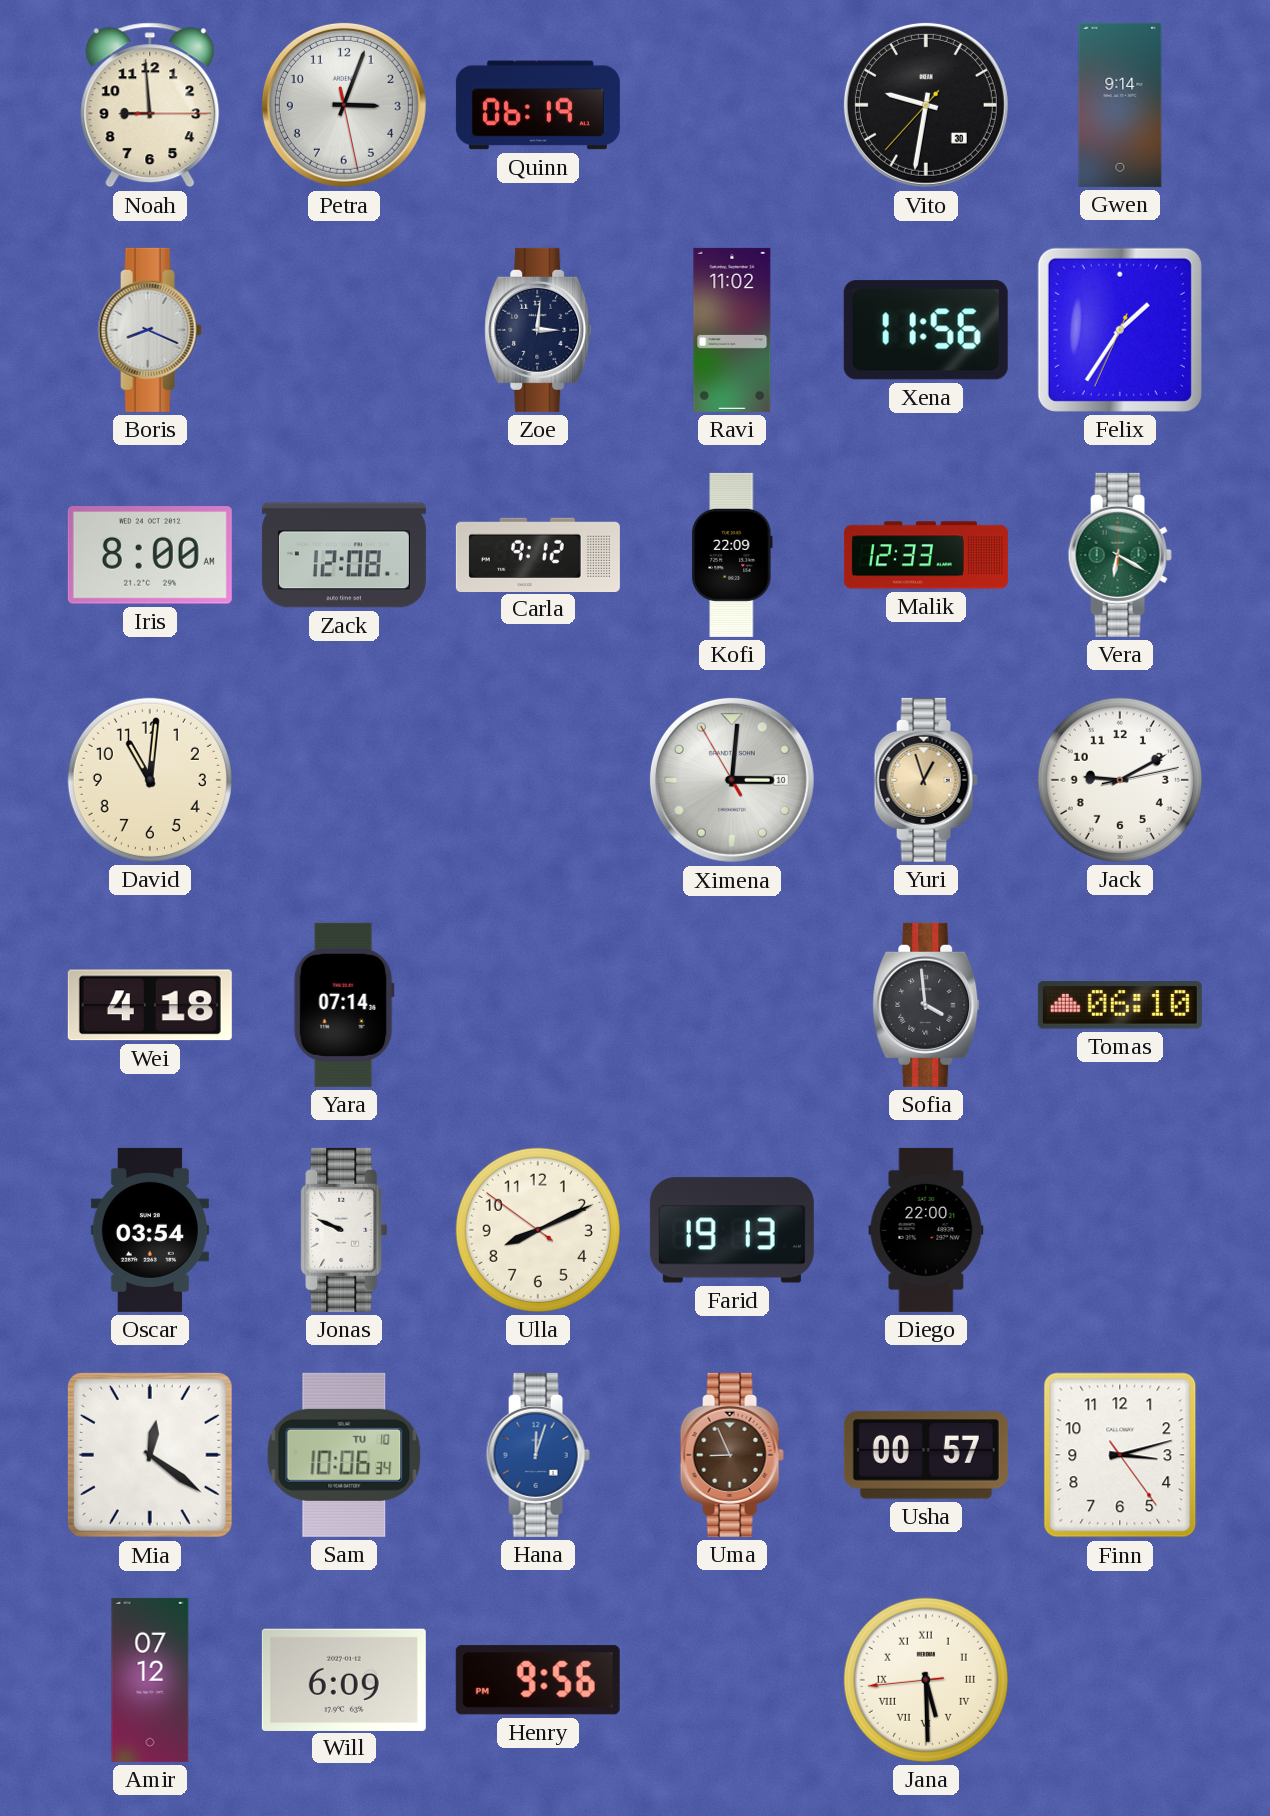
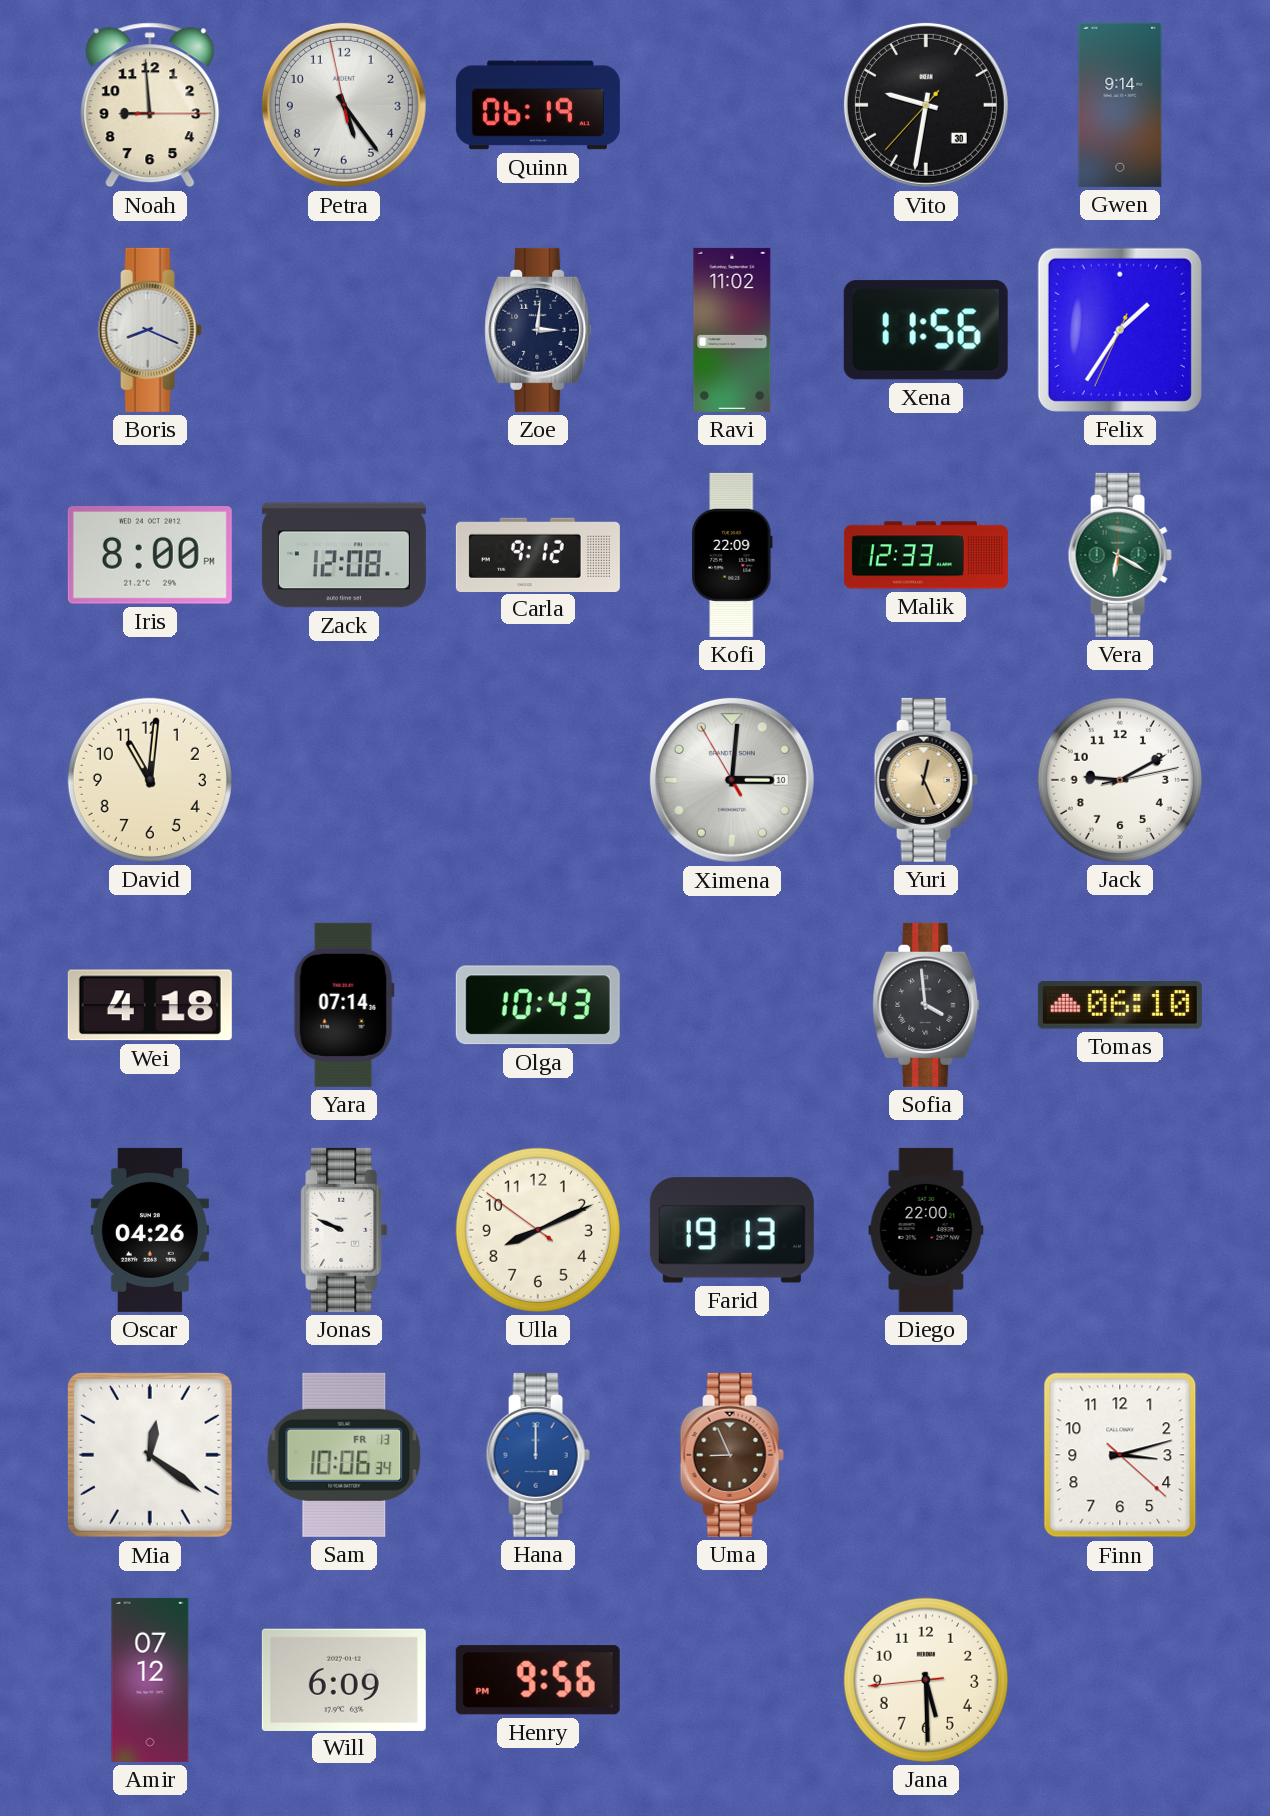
Petra: 3:03 -> 5:23
Iris: 8:00 AM -> 8:00 PM
Yuri: 12:57 -> 12:26
Olga: none -> 10:43
Oscar: 03:54 -> 04:26
Sam date: TU 10 -> FR 13
Hana: 12:03 -> 12:00
Usha: 00:57 -> none
Finn: 3:12:24 -> 3:12:22
Jana numerals: Roman -> Arabic
